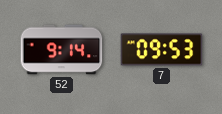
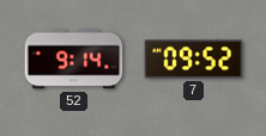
7: 09:53 -> 09:52
